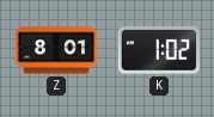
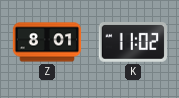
K: 1:02 -> 11:02
